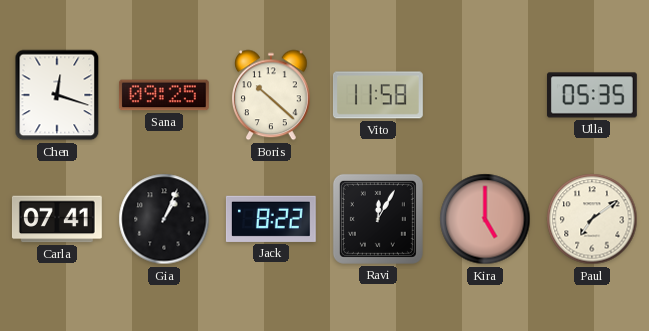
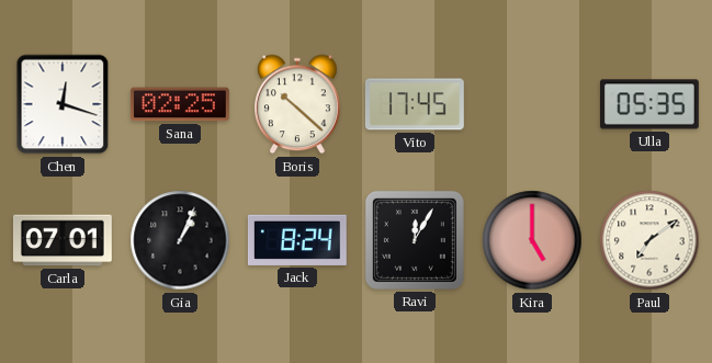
Sana: 09:25 -> 02:25
Vito: 11:58 -> 17:45
Carla: 07:41 -> 07:01
Jack: 8:22 -> 8:24
